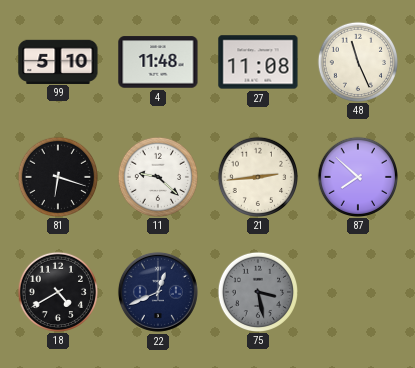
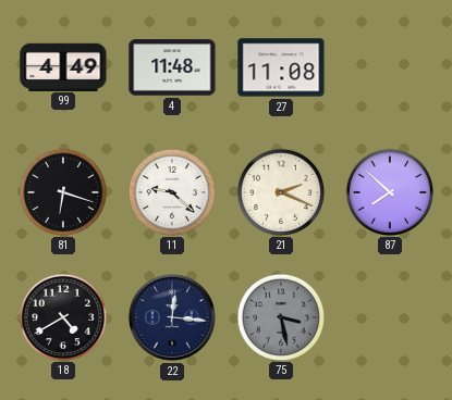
99: 5:10 -> 4:49
48: 11:26 -> none
21: 2:44 -> 2:19
22: 12:41 -> 12:16
